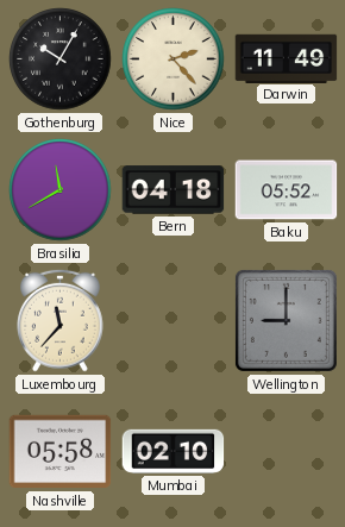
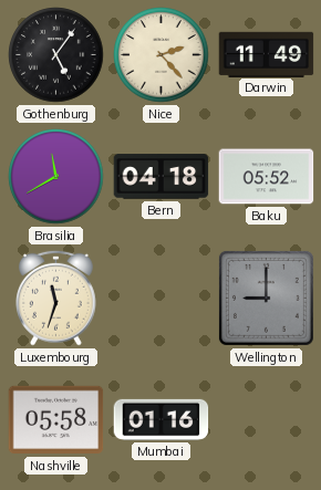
Gothenburg: 10:05 -> 5:06
Luxembourg: 11:37 -> 11:33
Mumbai: 02:10 -> 01:16
